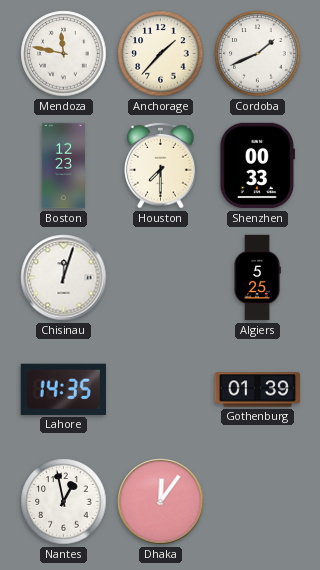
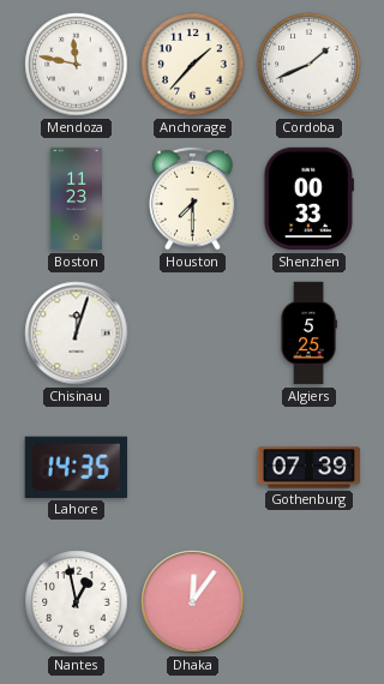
Boston: 12:23 -> 11:23
Gothenburg: 01:39 -> 07:39
